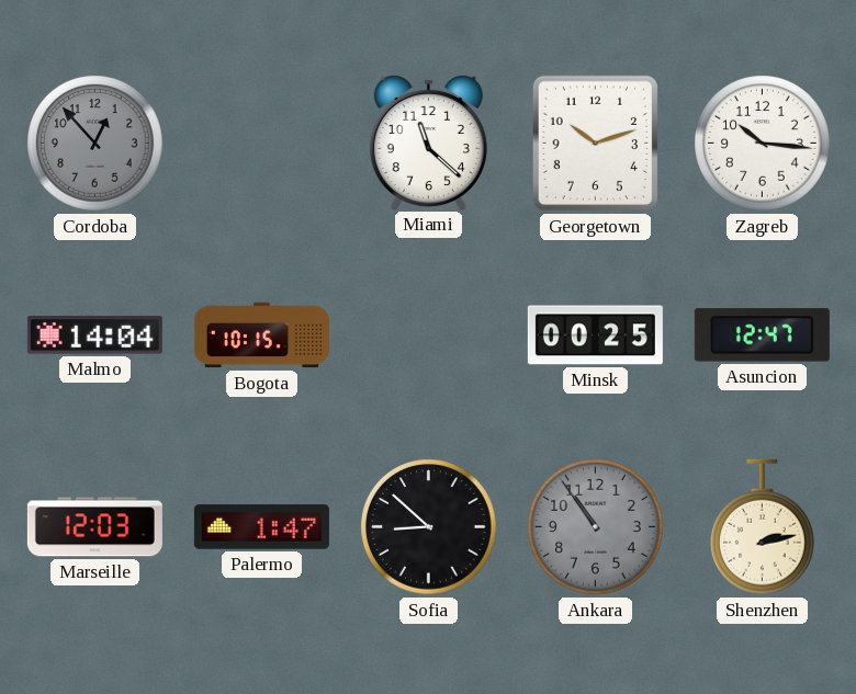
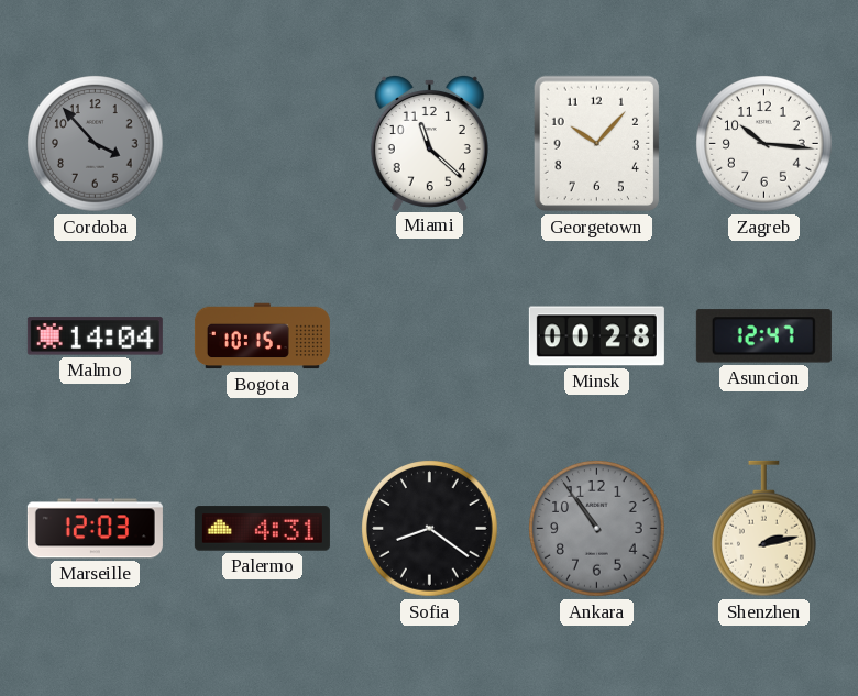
Cordoba: 12:53 -> 3:53
Georgetown: 10:12 -> 10:07
Minsk: 00:25 -> 00:28
Palermo: 1:47 -> 4:31
Sofia: 8:52 -> 8:21
